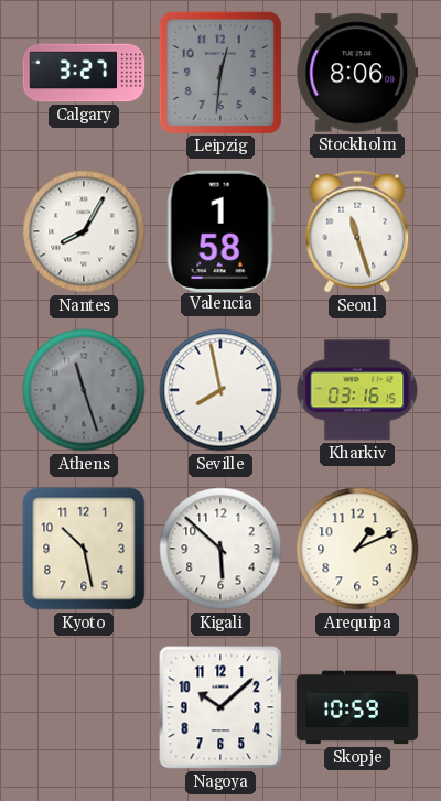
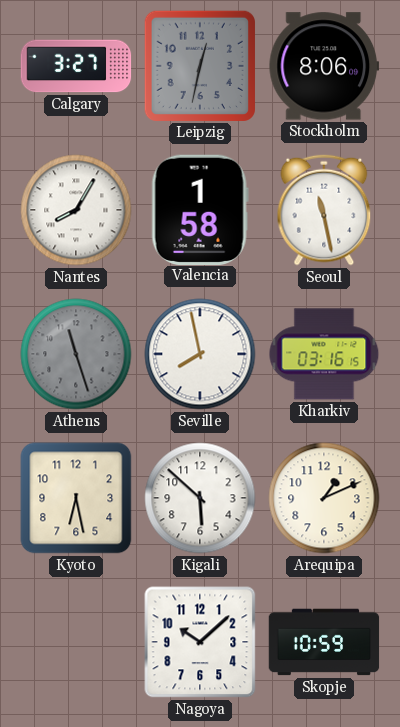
Leipzig: 12:31 -> 12:32
Seoul: 11:27 -> 11:28
Kyoto: 10:28 -> 6:28
